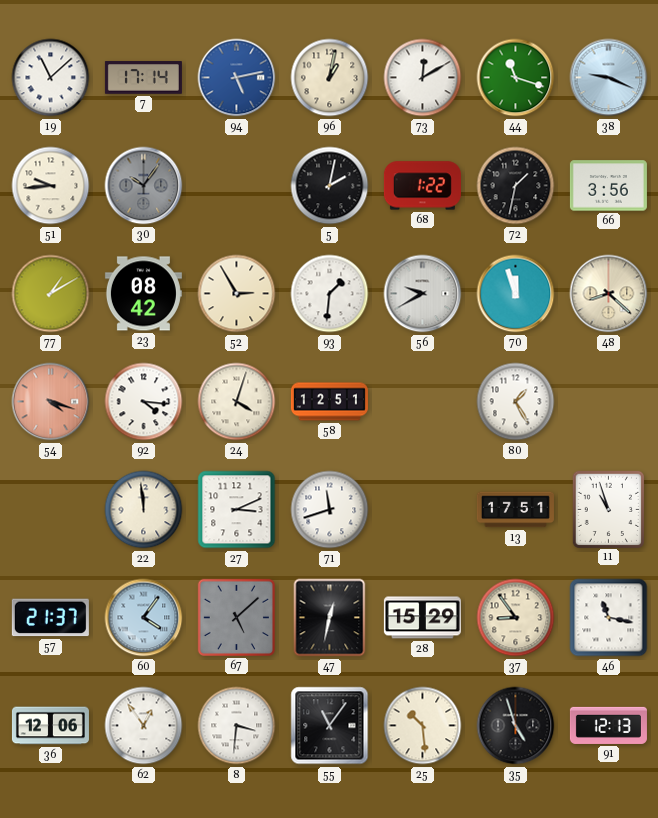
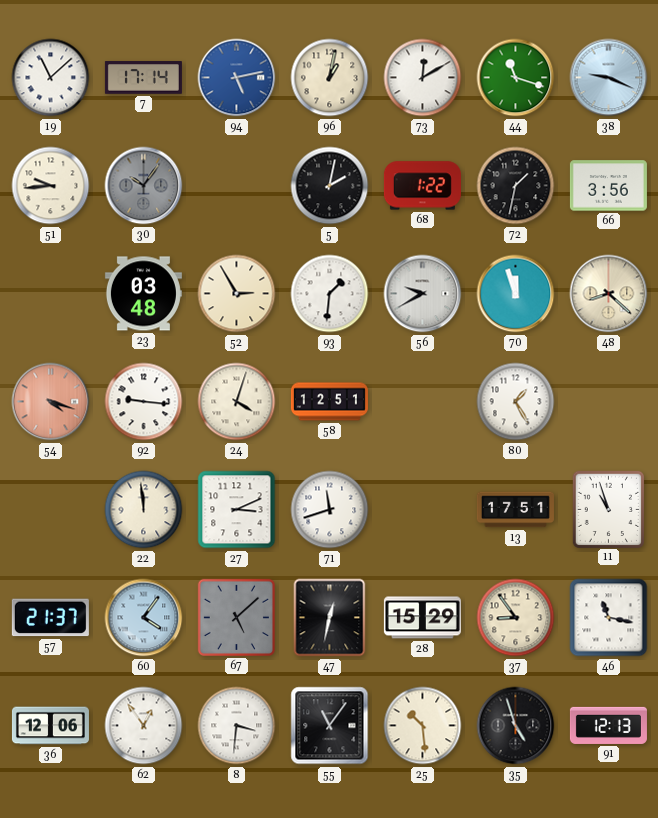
77: 1:10 -> none
23: 08:42 -> 03:48
92: 4:16 -> 9:16
